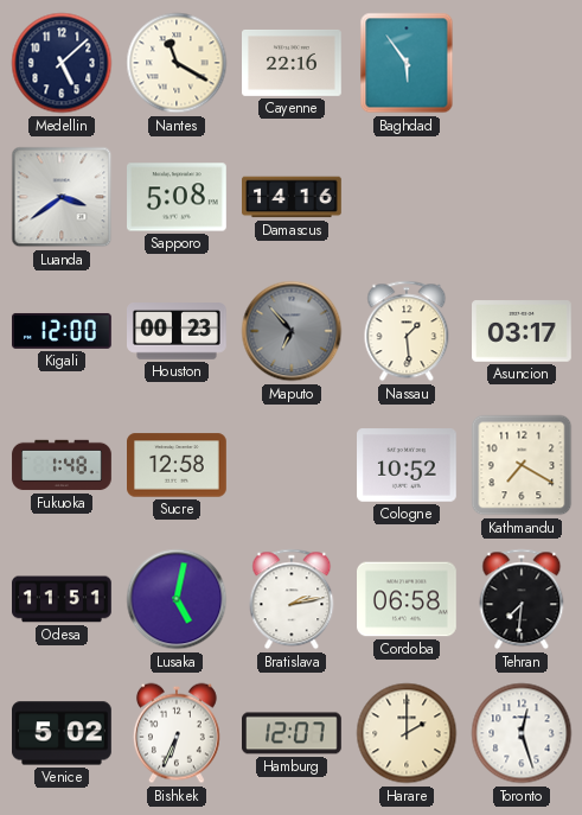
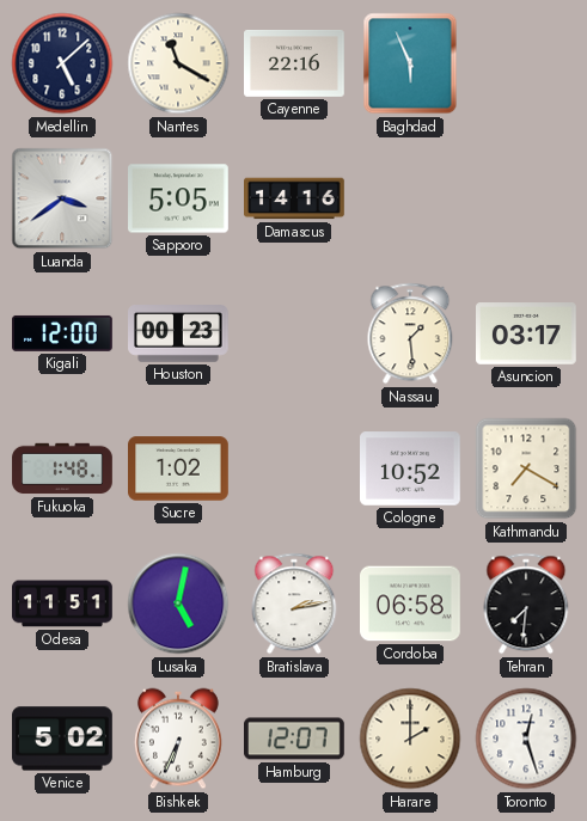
Baghdad: 5:54 -> 5:56
Sapporo: 5:08 -> 5:05
Maputo: 6:53 -> none
Sucre: 12:58 -> 1:02
